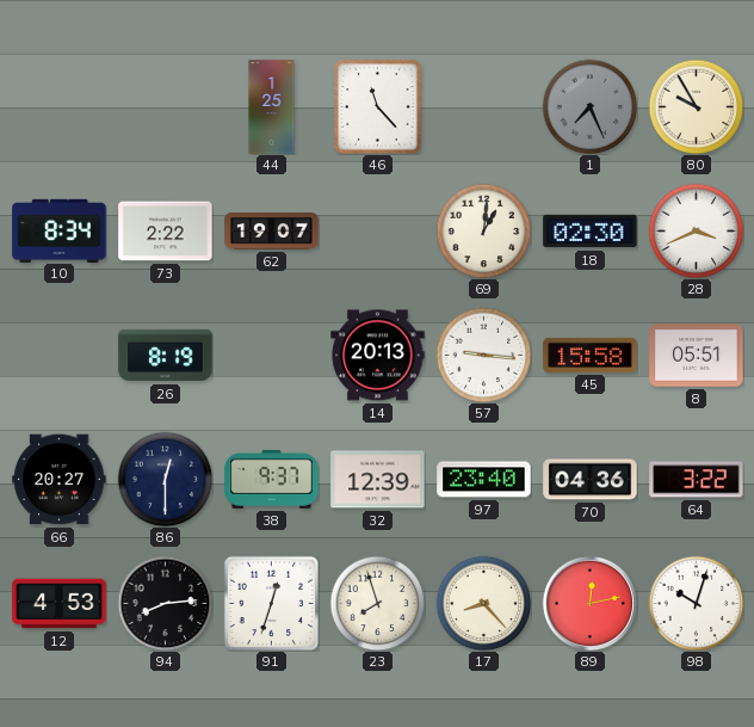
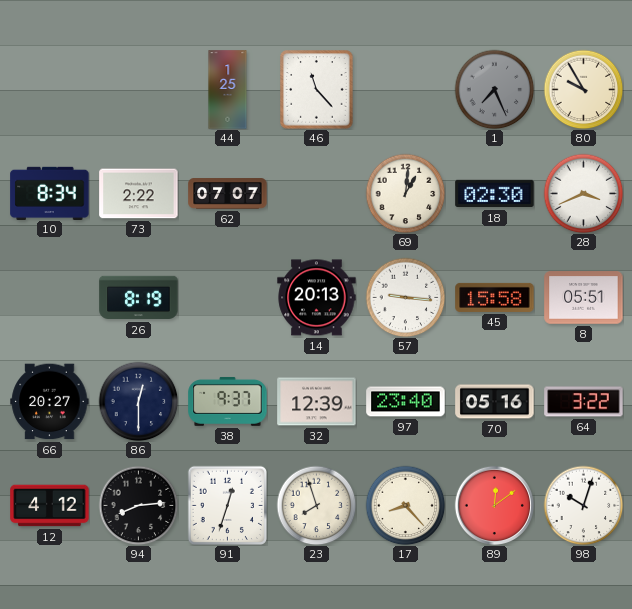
62: 19:07 -> 07:07
70: 04:36 -> 05:16
12: 4:53 -> 4:12
89: 12:13 -> 12:09
